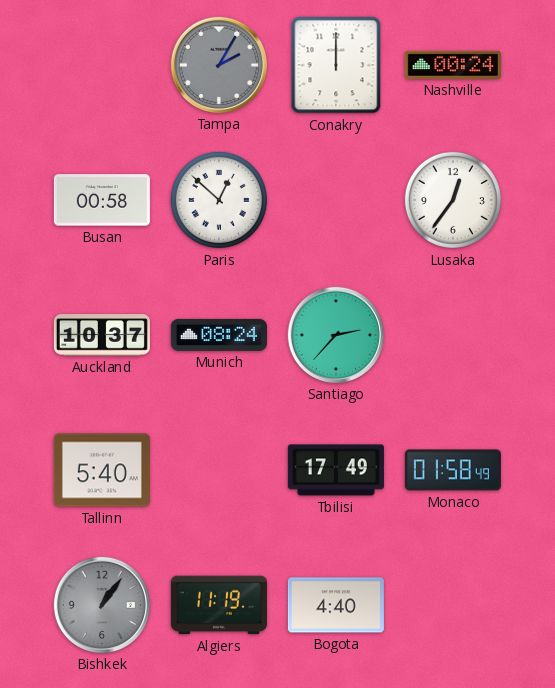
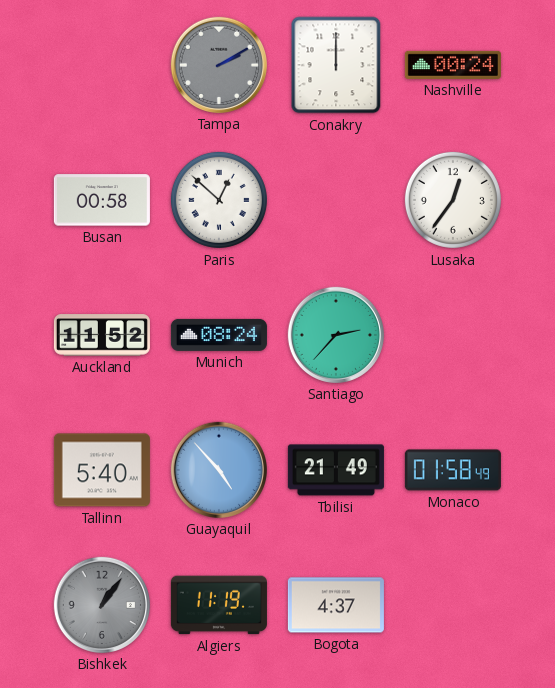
Tampa: 2:05 -> 2:10
Auckland: 10:37 -> 11:52
Guayaquil: none -> 4:53
Tbilisi: 17:49 -> 21:49
Bogota: 4:40 -> 4:37
